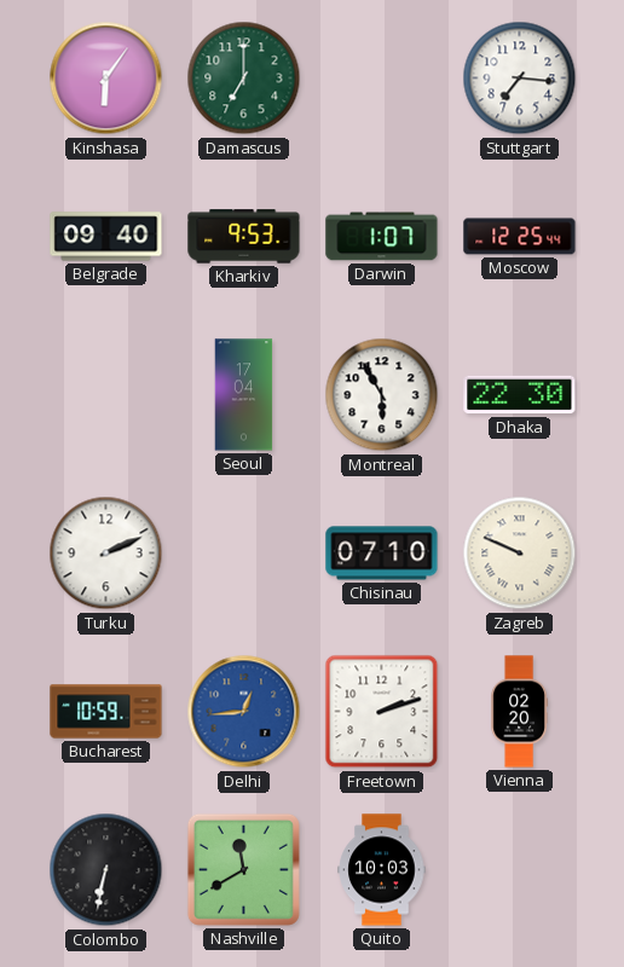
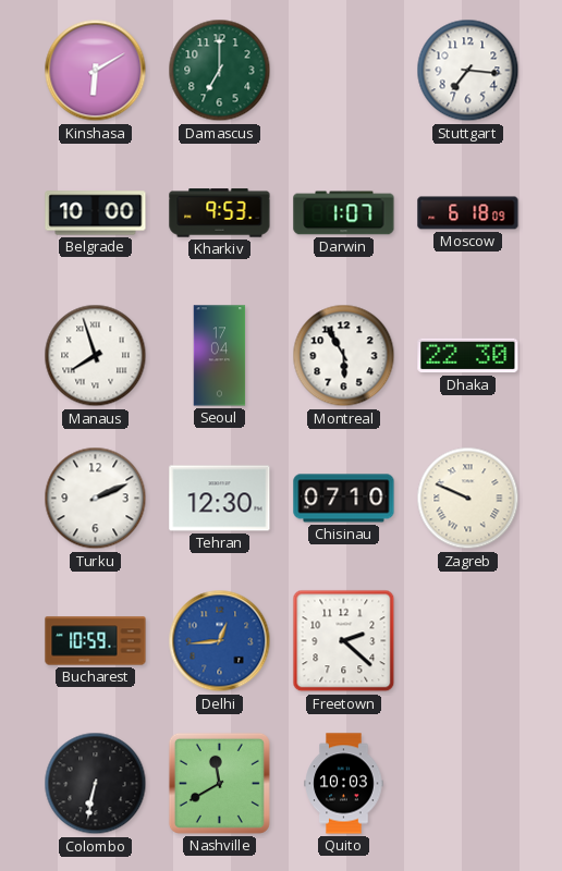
Kinshasa: 6:06 -> 6:10
Belgrade: 09:40 -> 10:00
Moscow: 12:25 -> 6:18
Manaus: none -> 7:57
Tehran: none -> 12:30
Freetown: 2:12 -> 2:22
Vienna: 02:20 -> none
